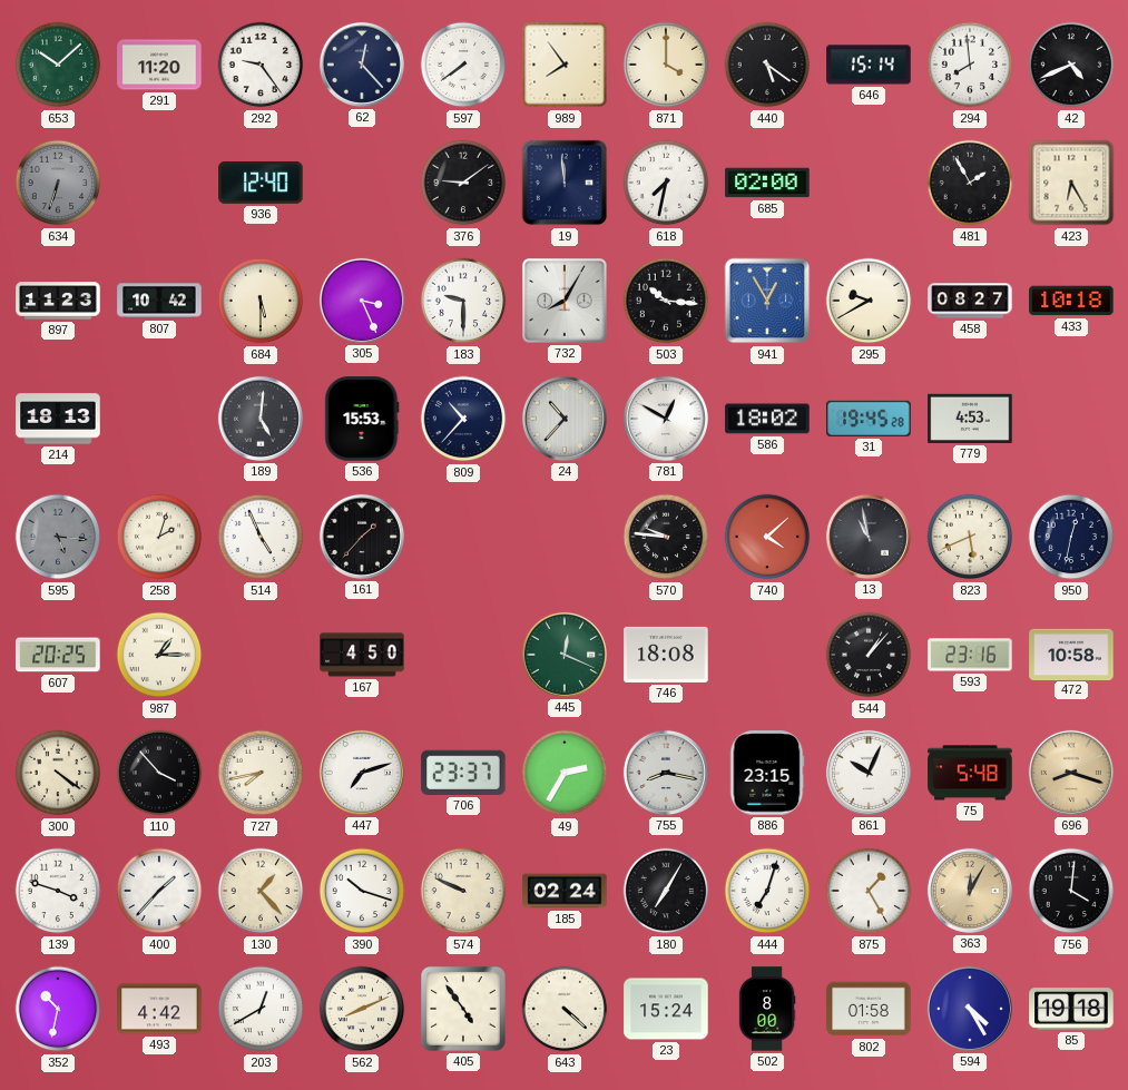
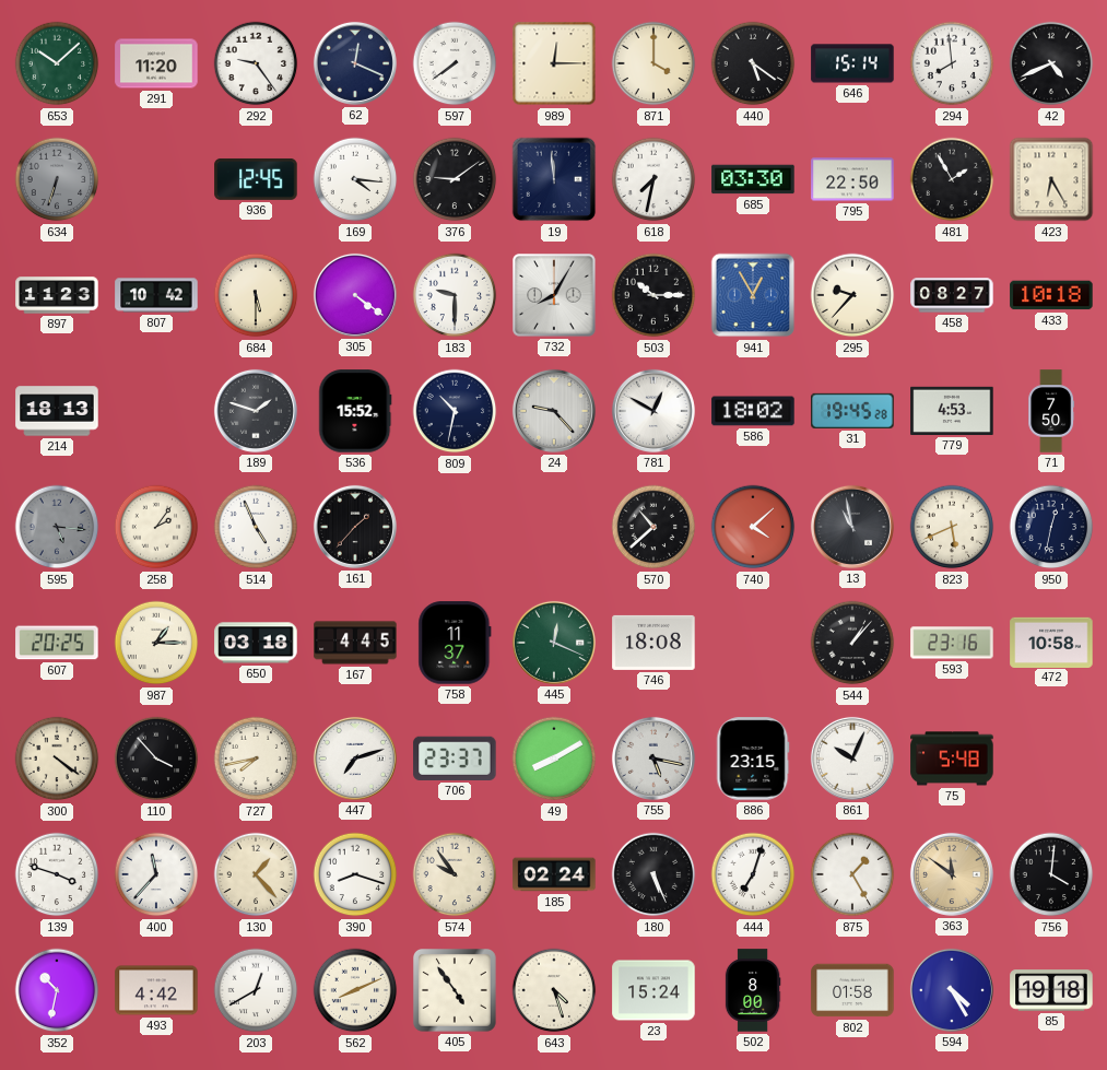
62: 12:23 -> 12:19
989: 7:54 -> 12:15
936: 12:40 -> 12:45
169: none -> 4:16
685: 02:00 -> 03:30
795: none -> 22:50
305: 3:26 -> 4:21
503: 10:16 -> 10:15
295: 9:40 -> 9:37
189: 5:01 -> 1:48
536: 15:53 -> 15:52
809: 10:37 -> 10:32
24: 10:37 -> 9:23
71: none -> 7:50
258: 2:03 -> 2:06
570: 9:46 -> 10:38
650: none -> 03:18
167: 4:50 -> 4:45
758: none -> 11:37
49: 2:35 -> 8:10
755: 8:17 -> 5:17
696: 8:18 -> none
400: 1:37 -> 11:37
390: 10:18 -> 8:18
574: 9:49 -> 9:54
180: 7:05 -> 5:26
363: 12:05 -> 11:51
643: 4:22 -> 4:27
